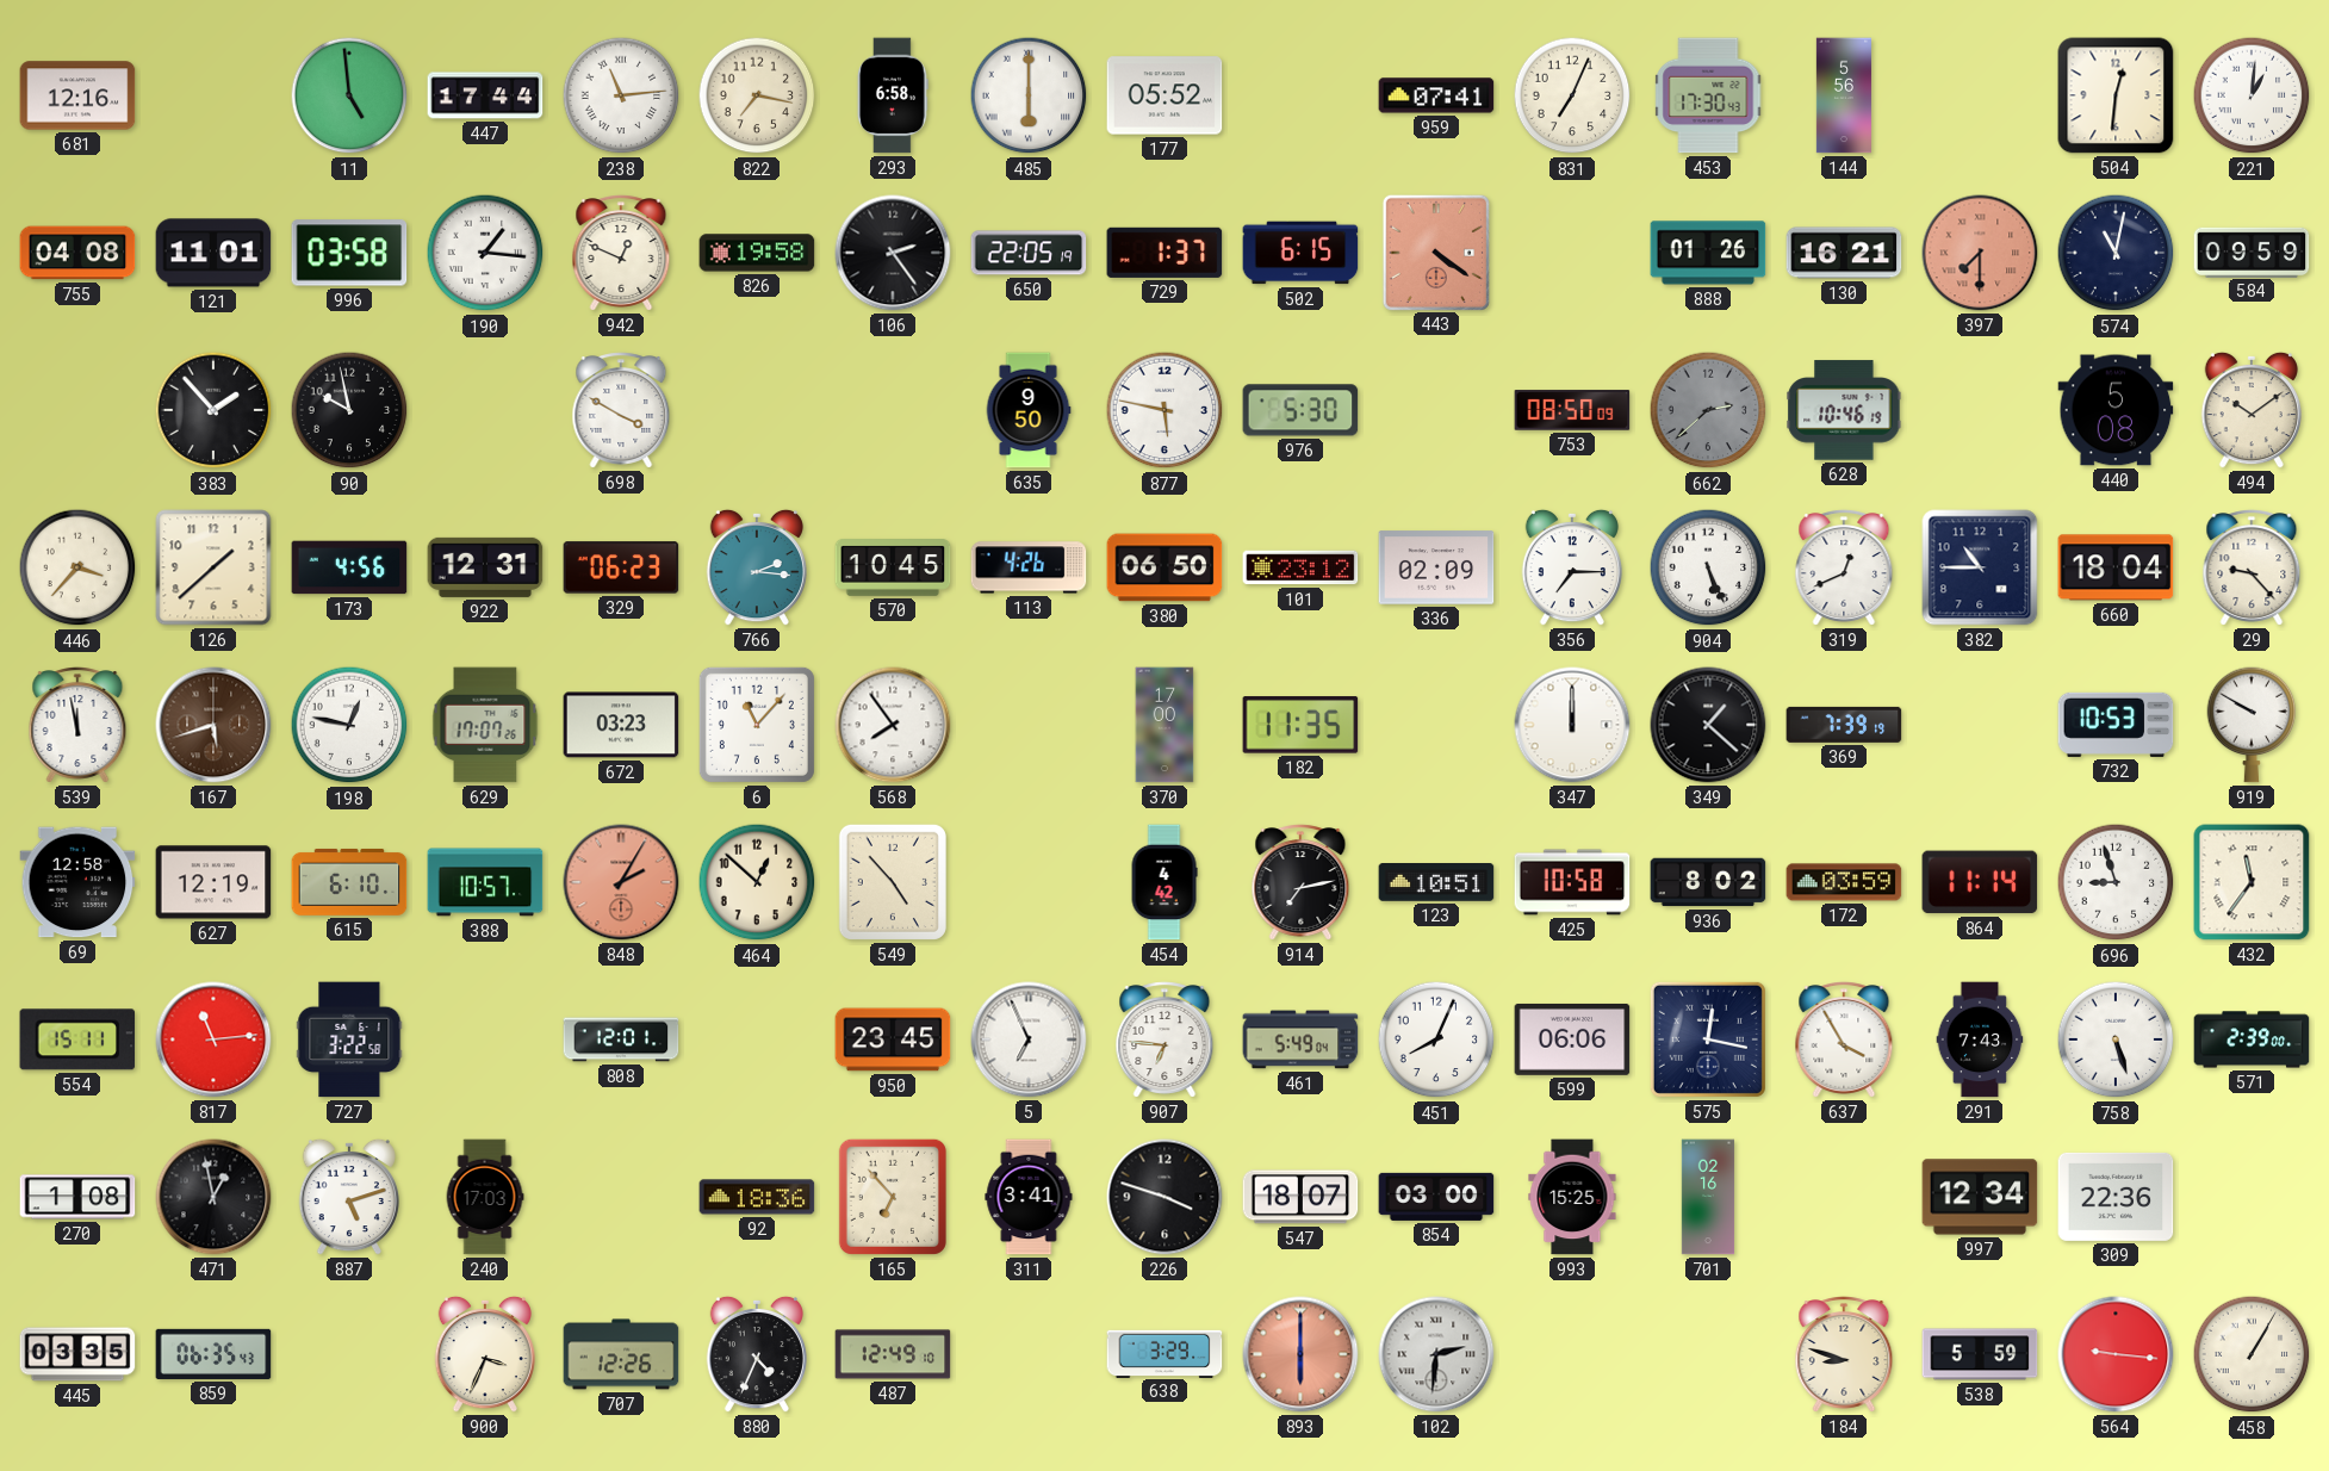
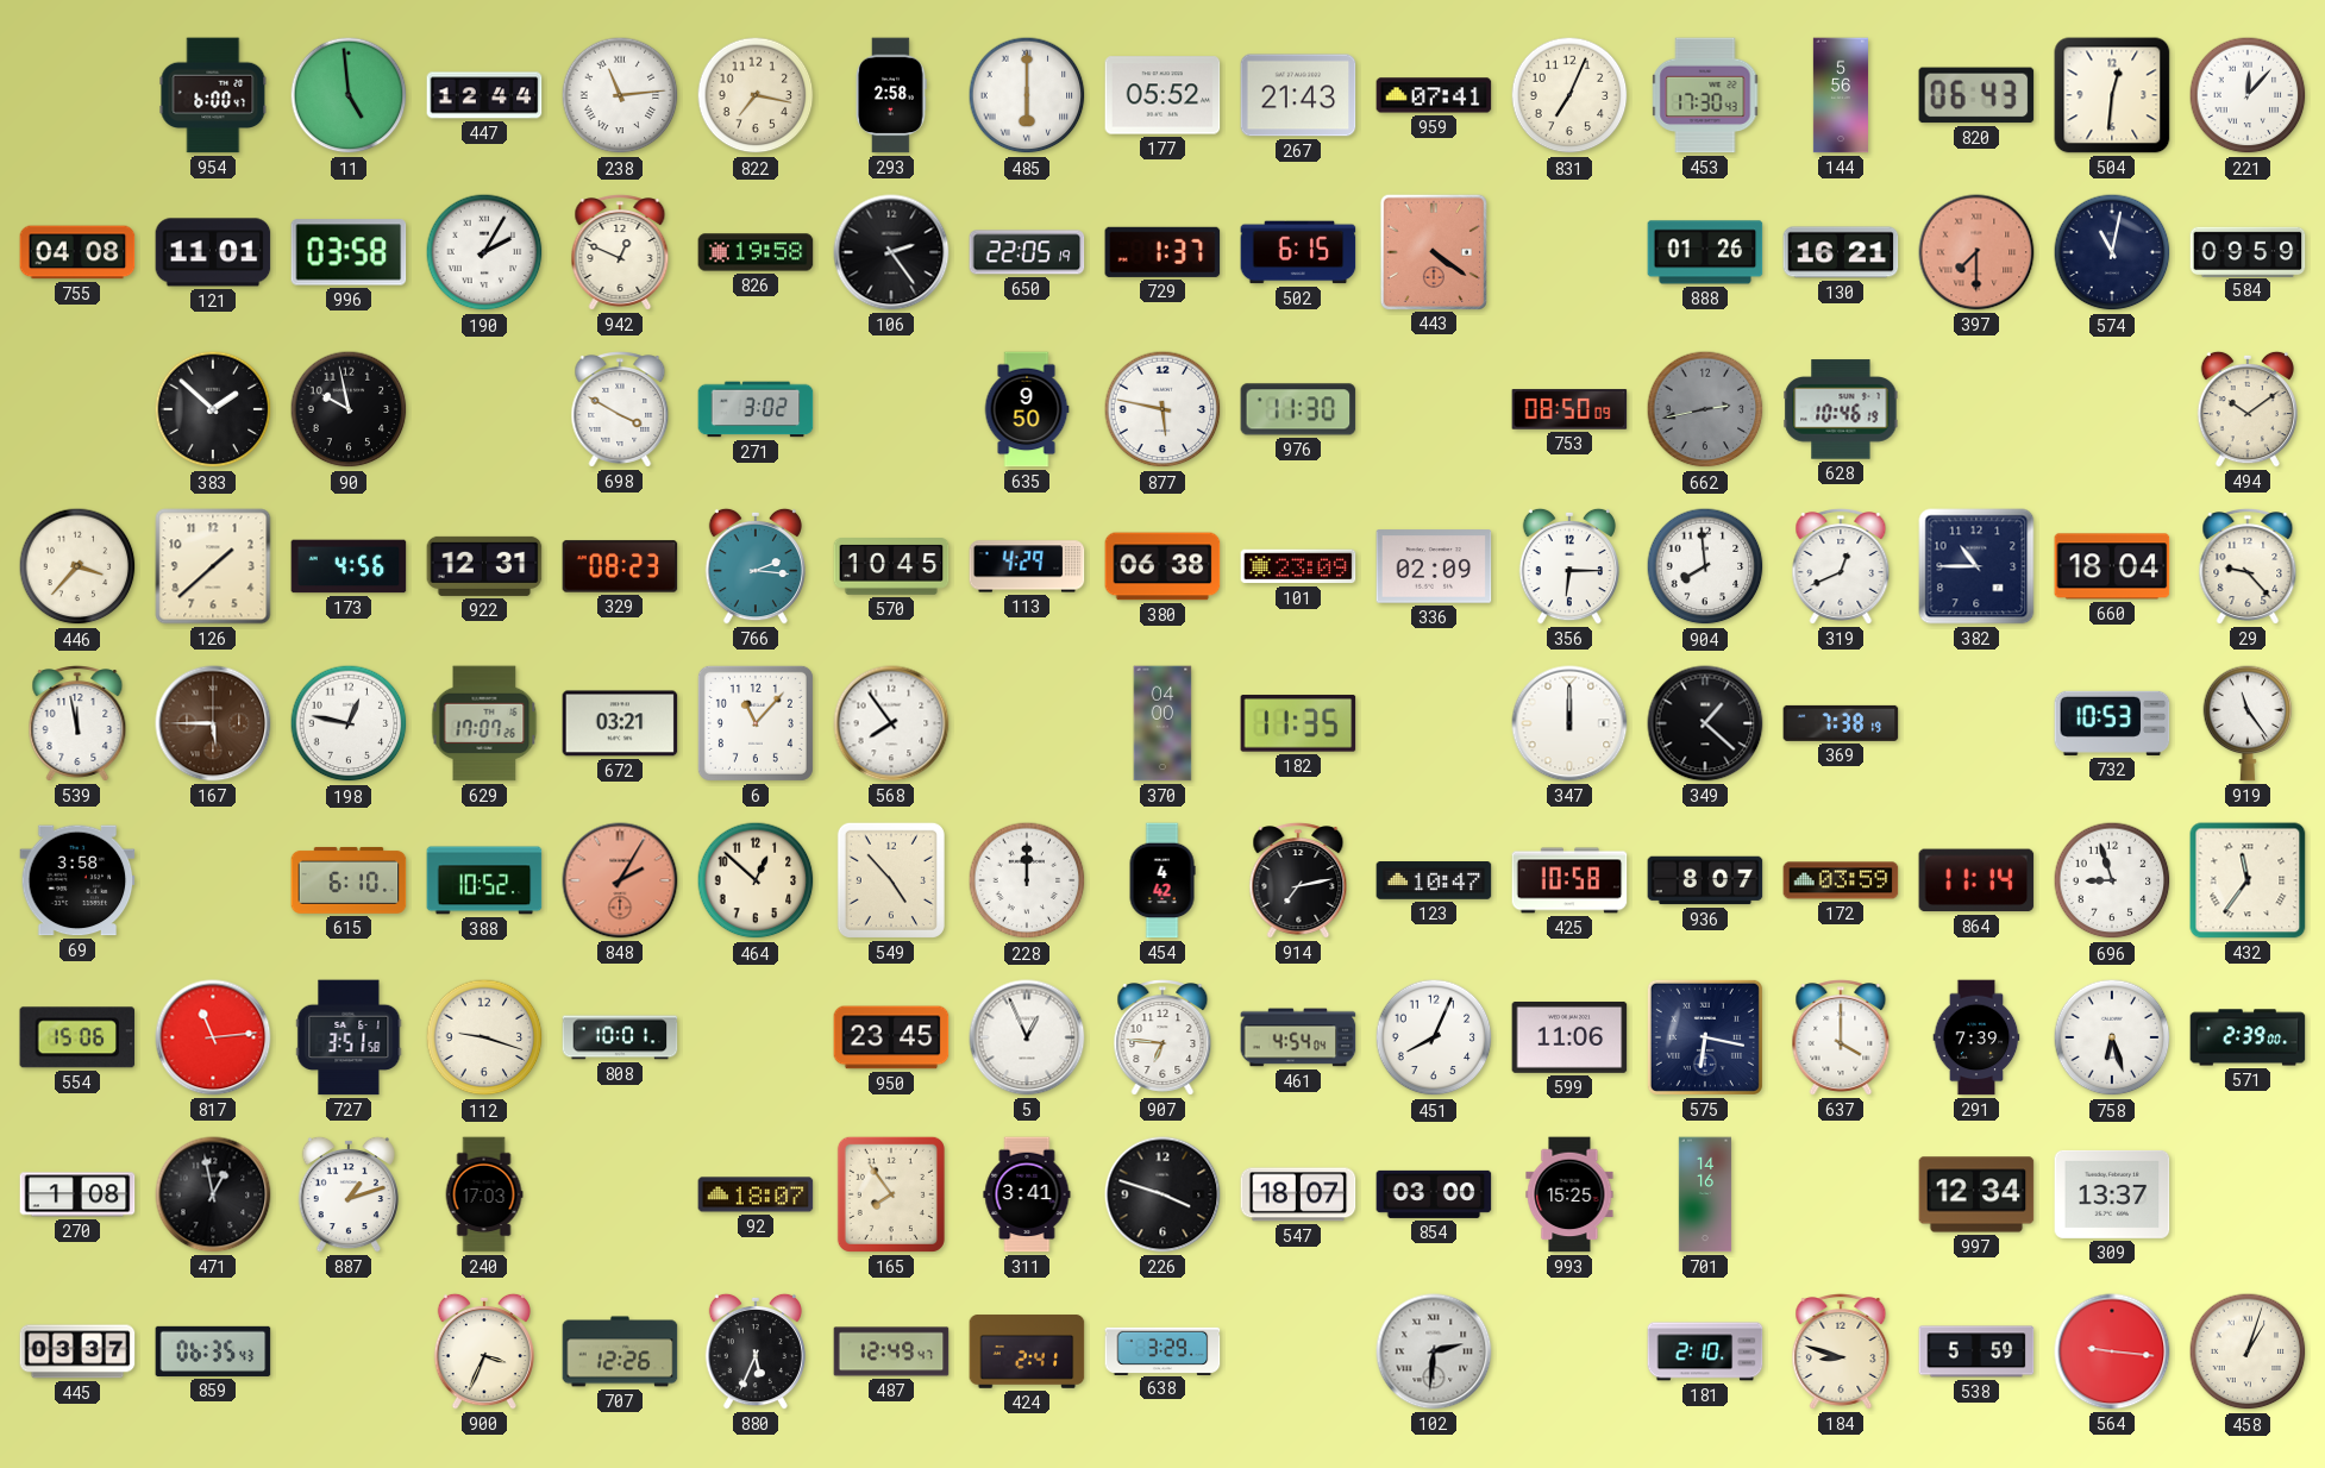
681: 12:16 -> none
954: none -> 6:00
447: 17:44 -> 12:44
293: 6:58 -> 2:58
267: none -> 21:43
820: none -> 06:43
221: 1:01 -> 12:07
190: 1:16 -> 2:05
383: 1:53 -> 1:52
271: none -> 3:02
976: 5:30 -> 11:30
662: 2:38 -> 2:43
440: 5:08 -> none
329: 06:23 -> 08:23
113: 4:26 -> 4:29
380: 06:50 -> 06:38
101: 23:12 -> 23:09
356: 7:15 -> 6:15
904: 5:26 -> 7:59
167: 5:42 -> 5:45
672: 03:23 -> 03:21
370: 17:00 -> 04:00
369: 7:39 -> 7:38
919: 9:50 -> 11:24
69: 12:58 -> 3:58
627: 12:19 -> none
388: 10:57 -> 10:52
228: none -> 12:00
123: 10:51 -> 10:47
936: 8:02 -> 8:07
554: 15:11 -> 15:06
727: 3:22 -> 3:51
112: none -> 9:18
808: 12:01 -> 10:01
5: 6:56 -> 12:56
461: 5:49 -> 4:54
599: 06:06 -> 11:06
575: 12:17 -> 6:17
637: 3:55 -> 4:00
291: 7:43 -> 7:39
758: 5:27 -> 6:27
887: 5:12 -> 1:12
92: 18:36 -> 18:07
165: 6:53 -> 7:54
701: 02:16 -> 14:16
309: 22:36 -> 13:37
445: 03:35 -> 03:37
880: 4:34 -> 5:34
487: 12:49:10 -> 12:49:47
424: none -> 2:41
893: 6:00 -> none
181: none -> 2:10
458: 1:05 -> 1:03
